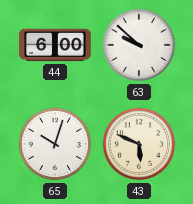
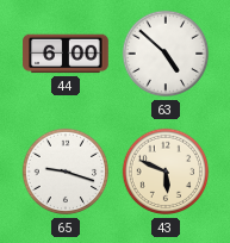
63: 9:52 -> 4:52
65: 10:03 -> 9:18
